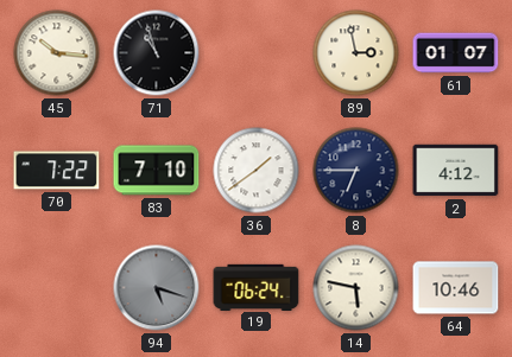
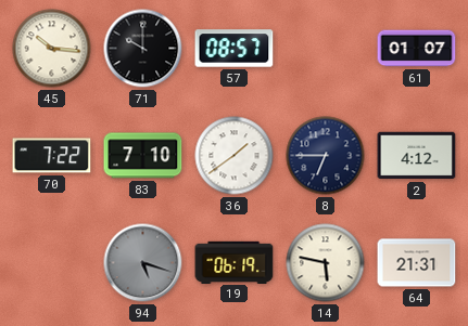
71: 10:57 -> 10:00
57: none -> 08:57
89: 2:58 -> none
19: 06:24 -> 06:19
64: 10:46 -> 21:31
